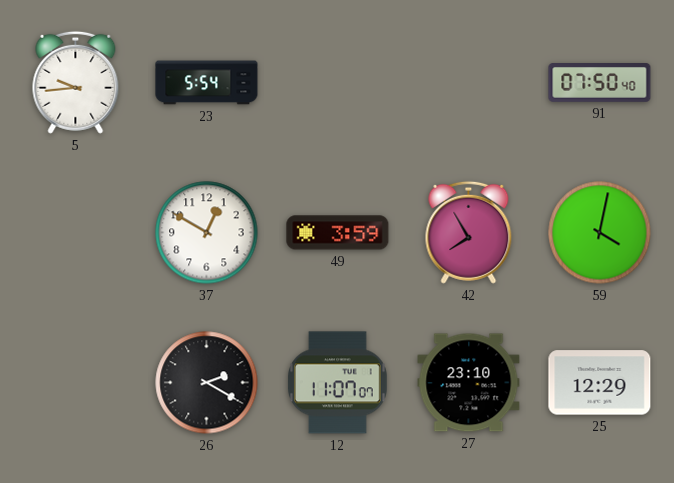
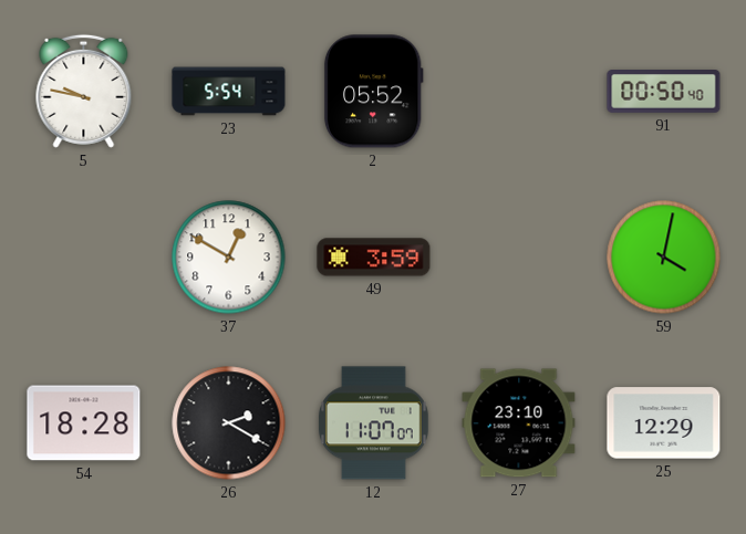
5: 9:44 -> 9:47
2: none -> 05:52
91: 07:50 -> 00:50
42: 7:55 -> none
54: none -> 18:28
